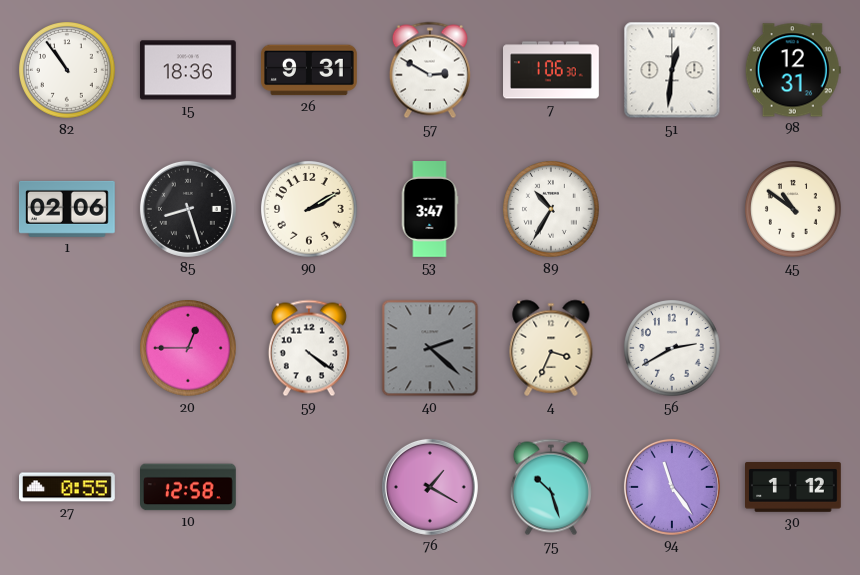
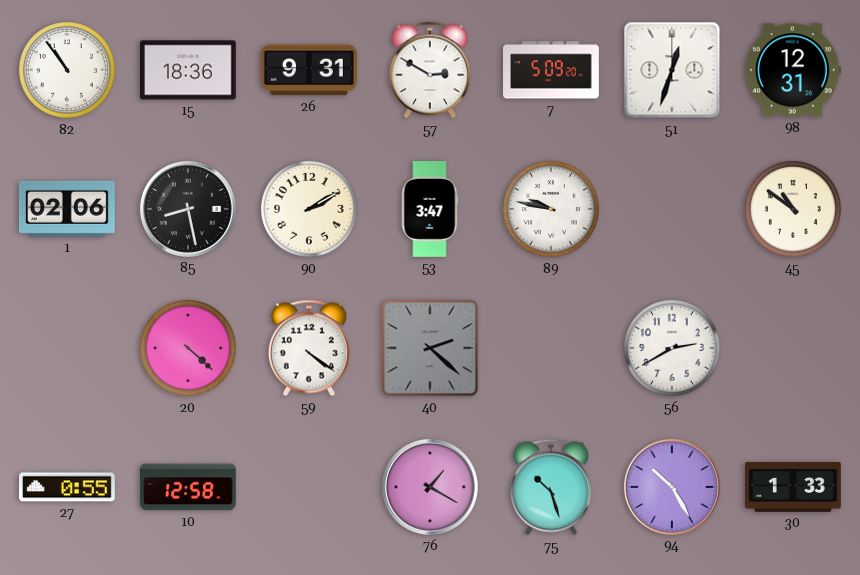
7: 1:06 -> 5:09
51: 12:31 -> 12:33
85: 8:27 -> 8:28
89: 10:35 -> 9:47
20: 12:45 -> 4:22
4: 3:34 -> none
94: 11:24 -> 10:25
30: 1:12 -> 1:33
